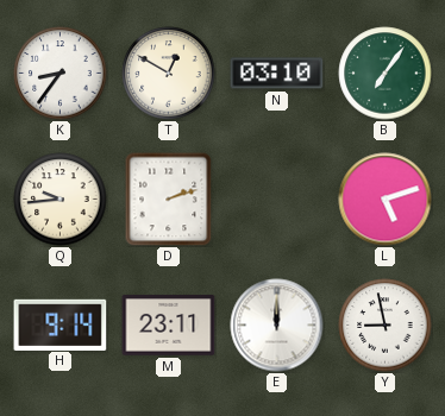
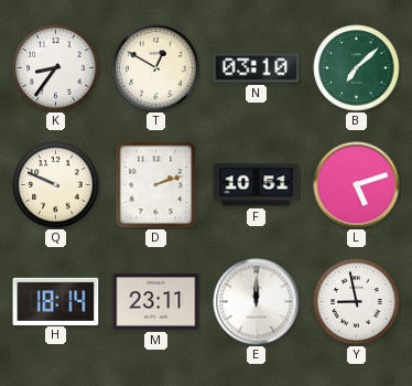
B: 7:06 -> 7:08
Q: 9:44 -> 9:49
F: none -> 10:51
H: 9:14 -> 18:14
